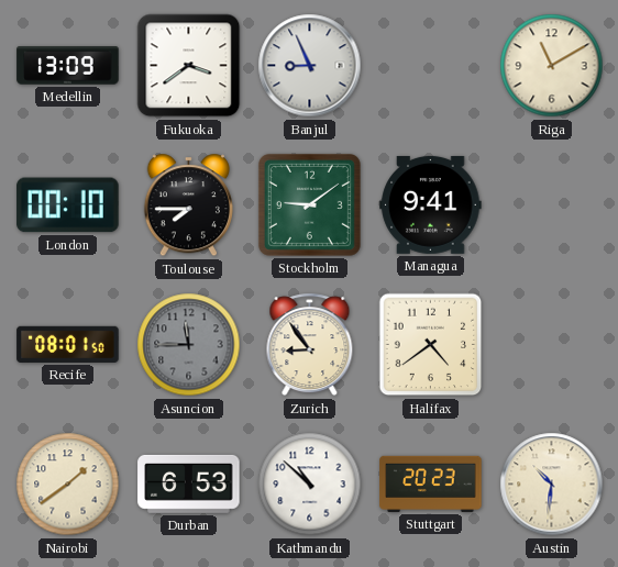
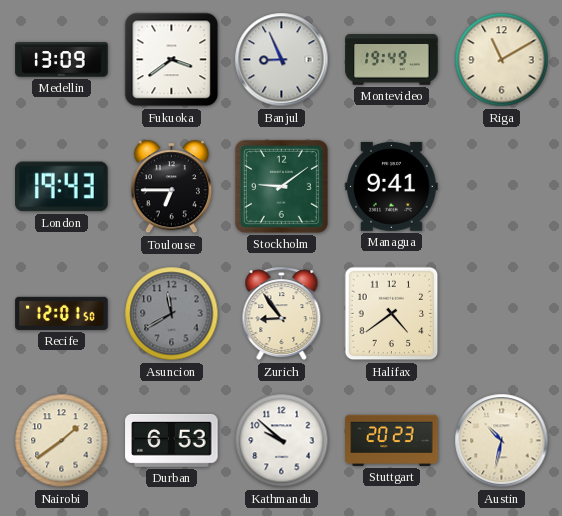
Montevideo: none -> 19:49
London: 00:10 -> 19:43
Toulouse: 7:45 -> 6:45
Recife: 08:01 -> 12:01
Asuncion: 11:45 -> 11:40
Kathmandu: 10:52 -> 9:52
Austin: 10:31 -> 10:32
